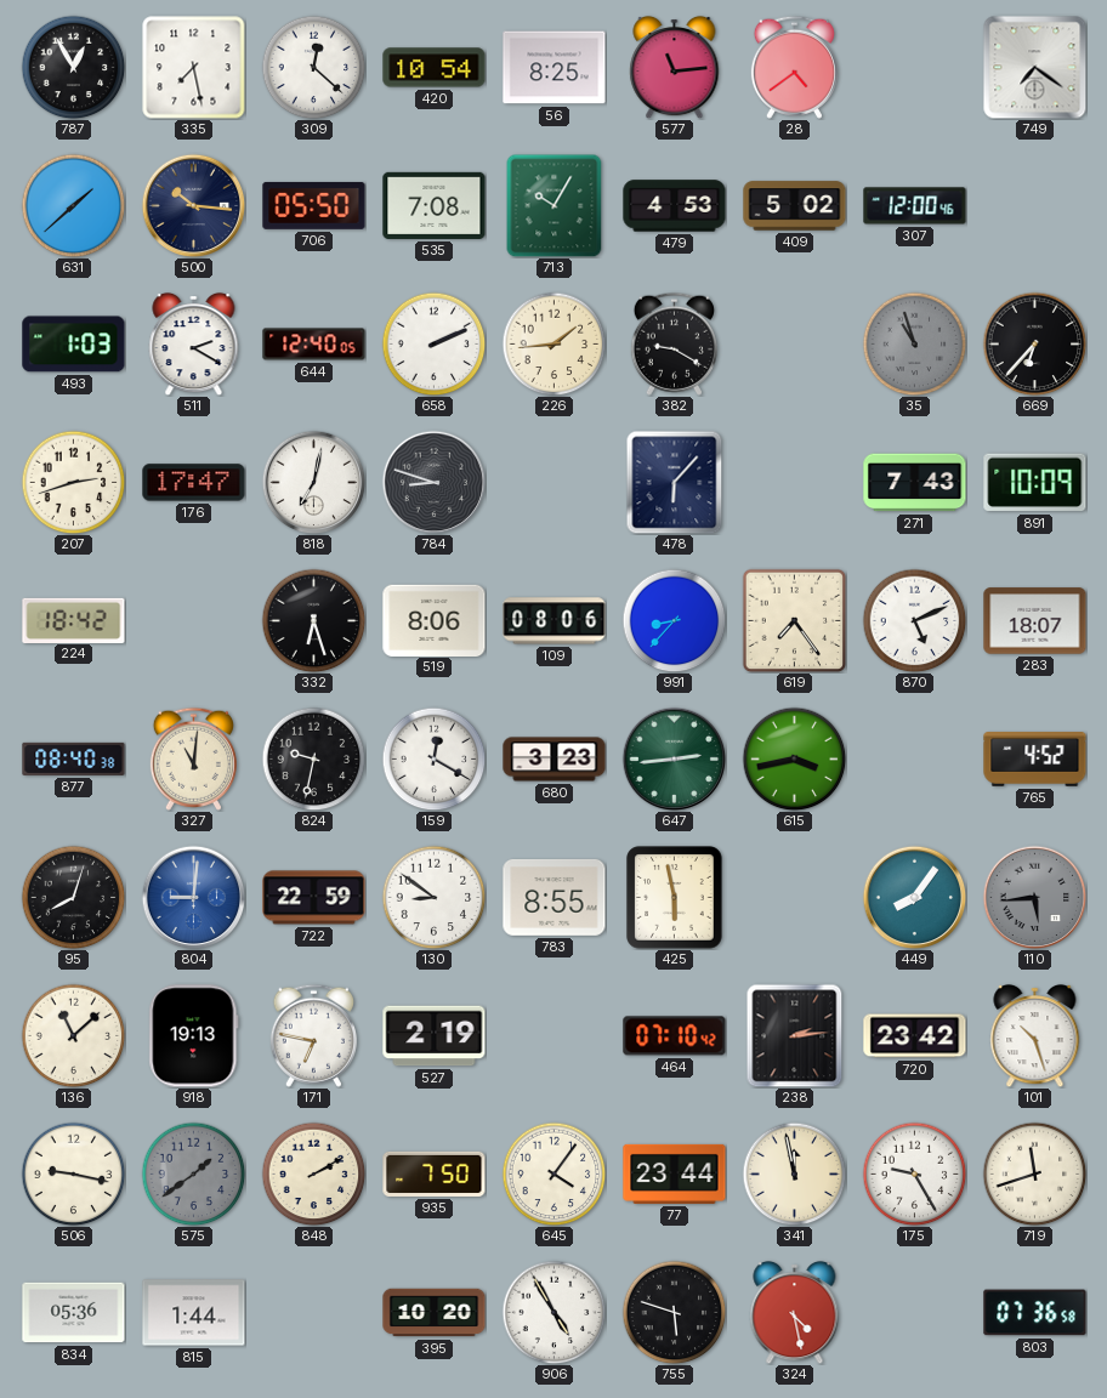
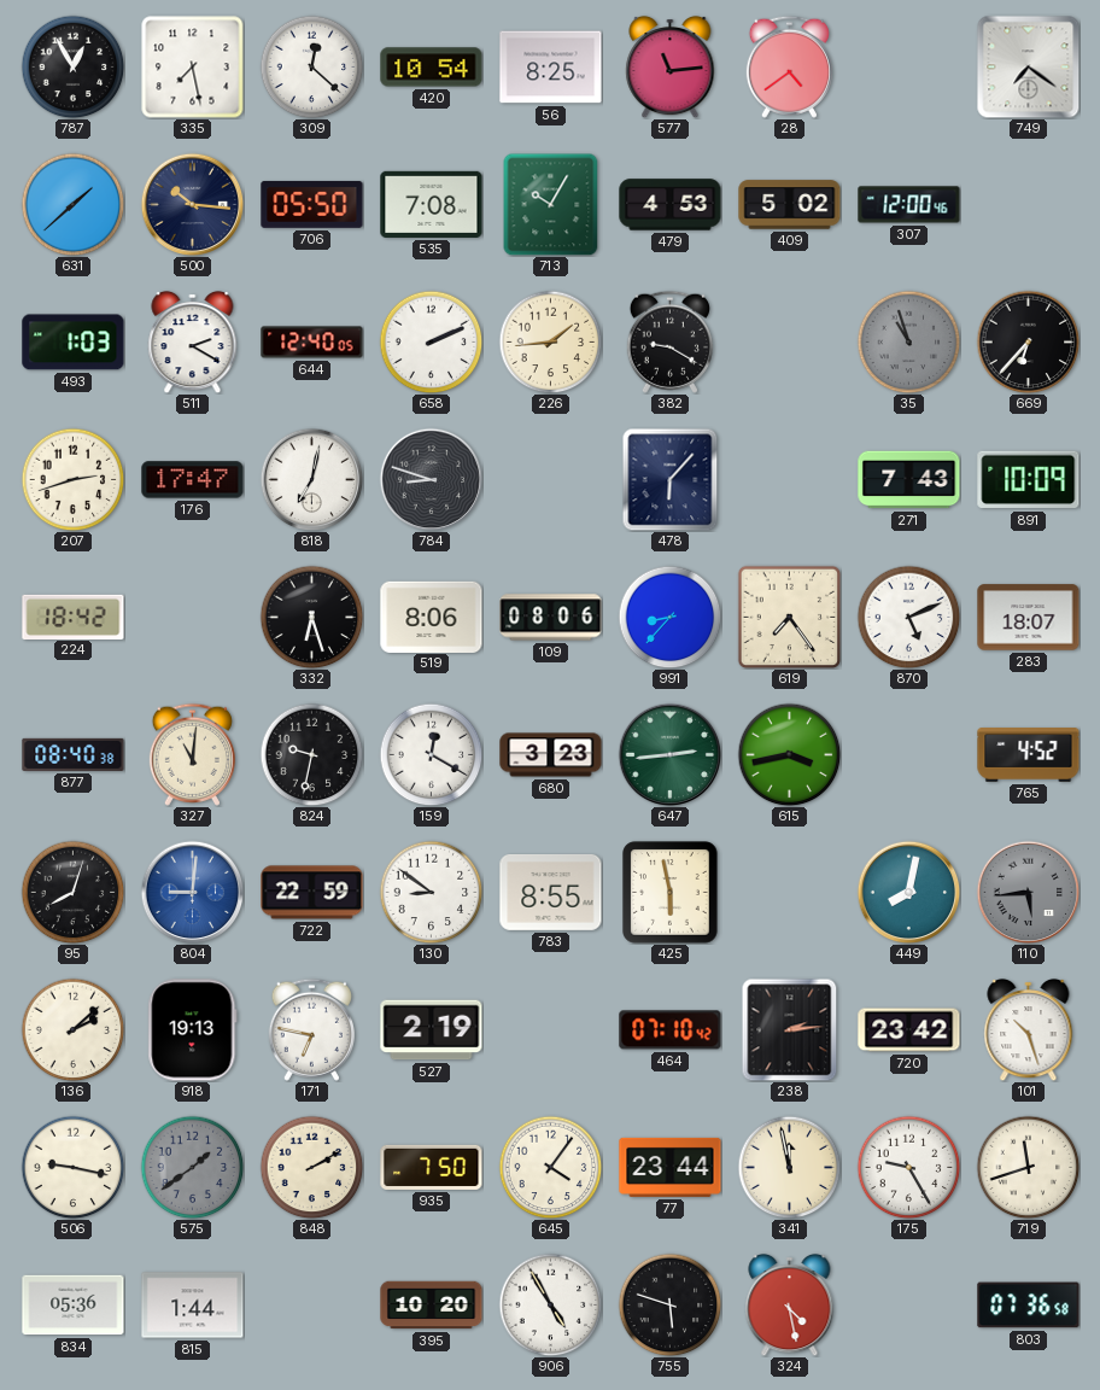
449: 8:06 -> 8:02
136: 11:08 -> 2:08
